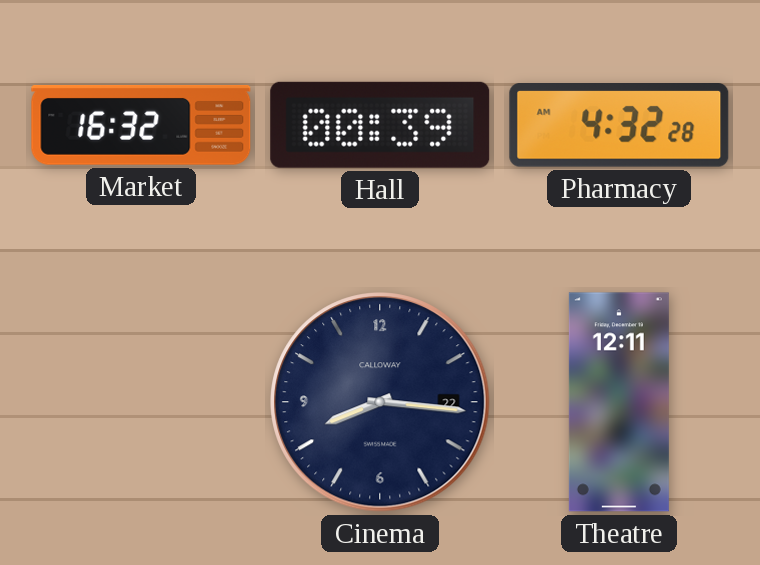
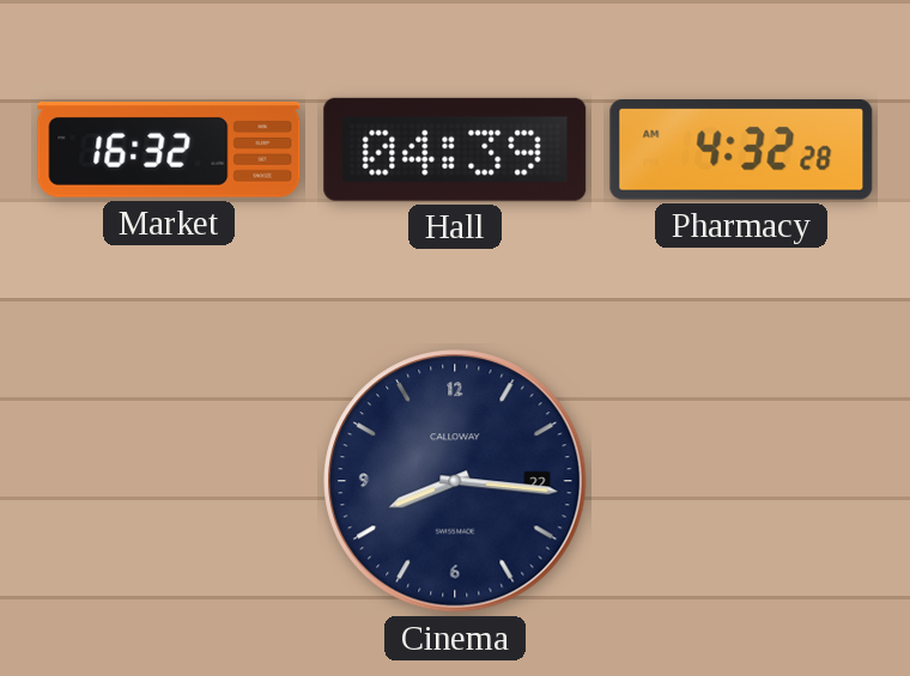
Hall: 00:39 -> 04:39
Theatre: 12:11 -> none
